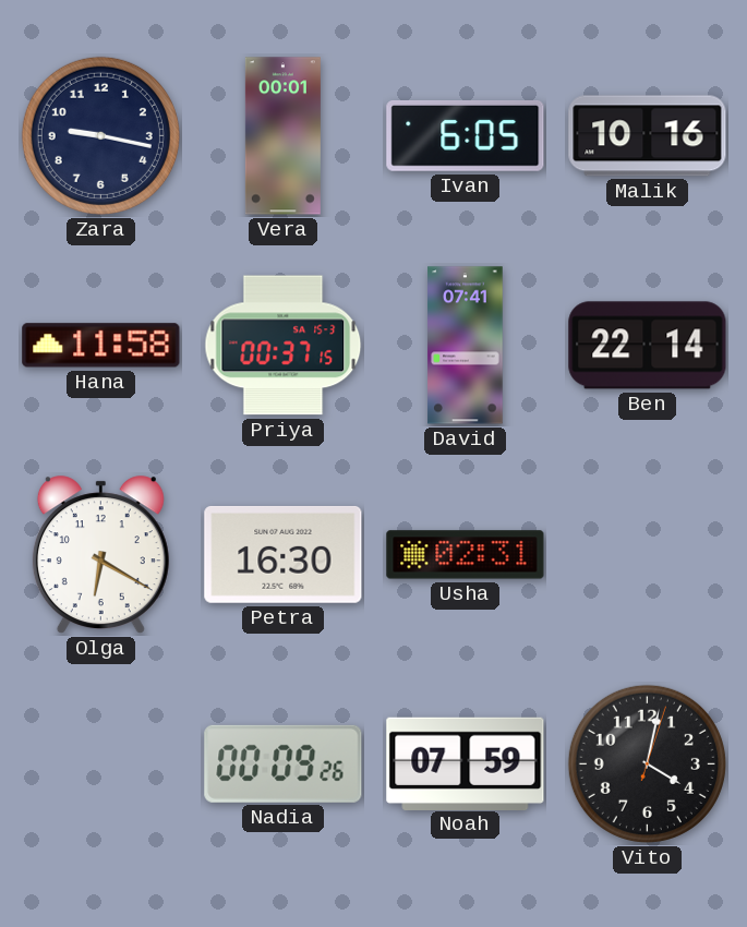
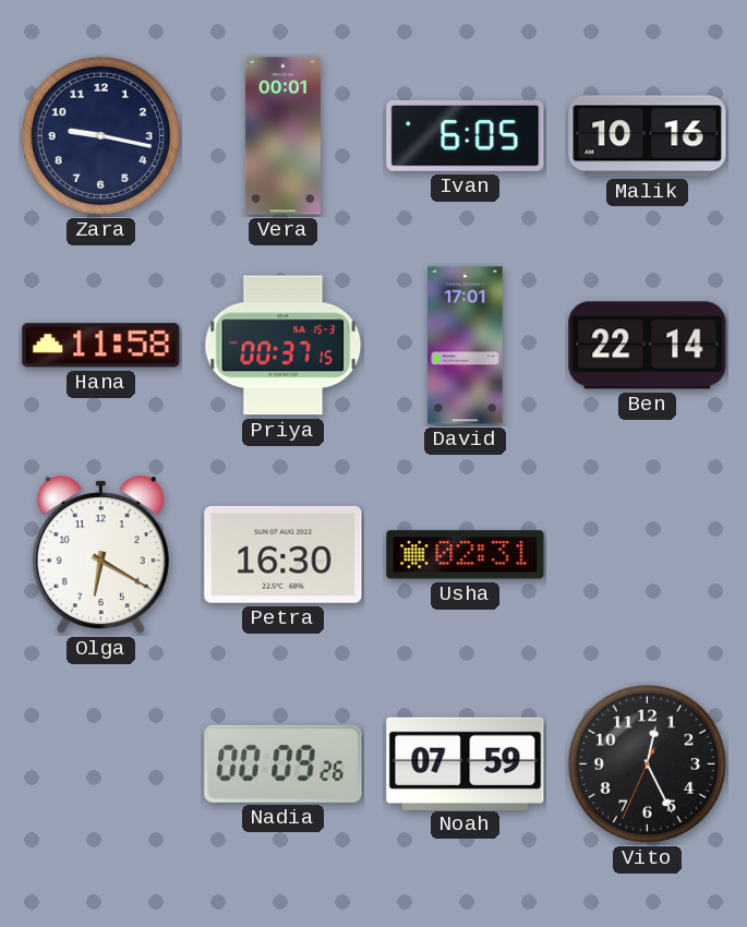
David: 07:41 -> 17:01
Vito: 4:02 -> 12:25
